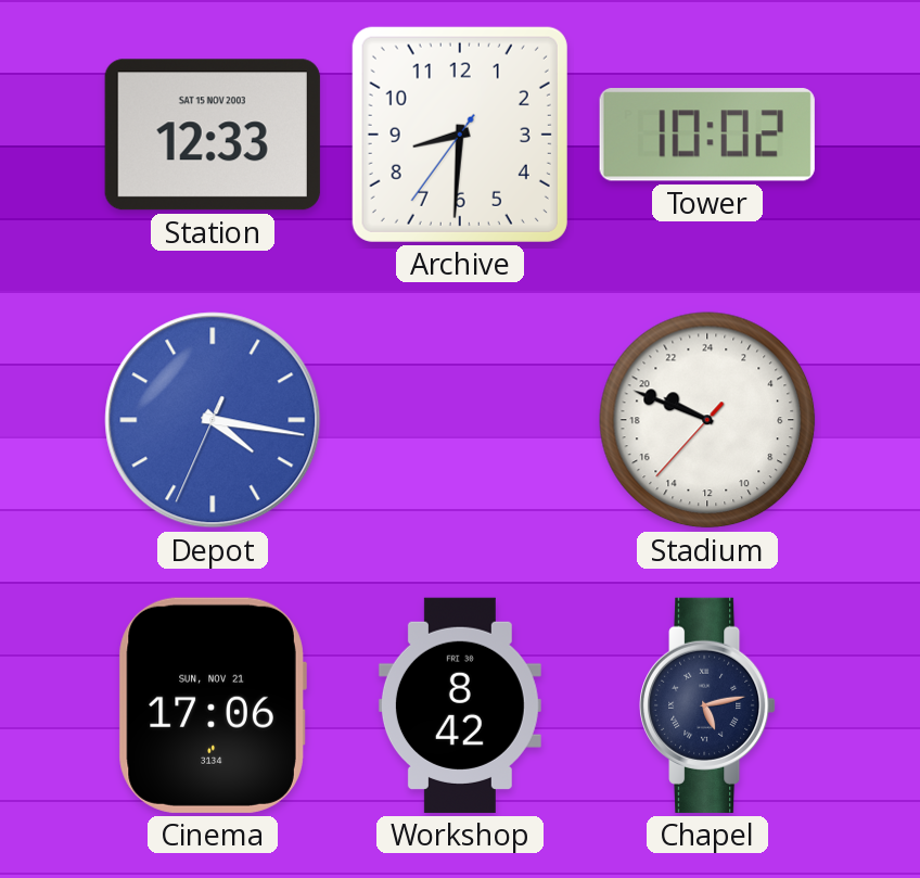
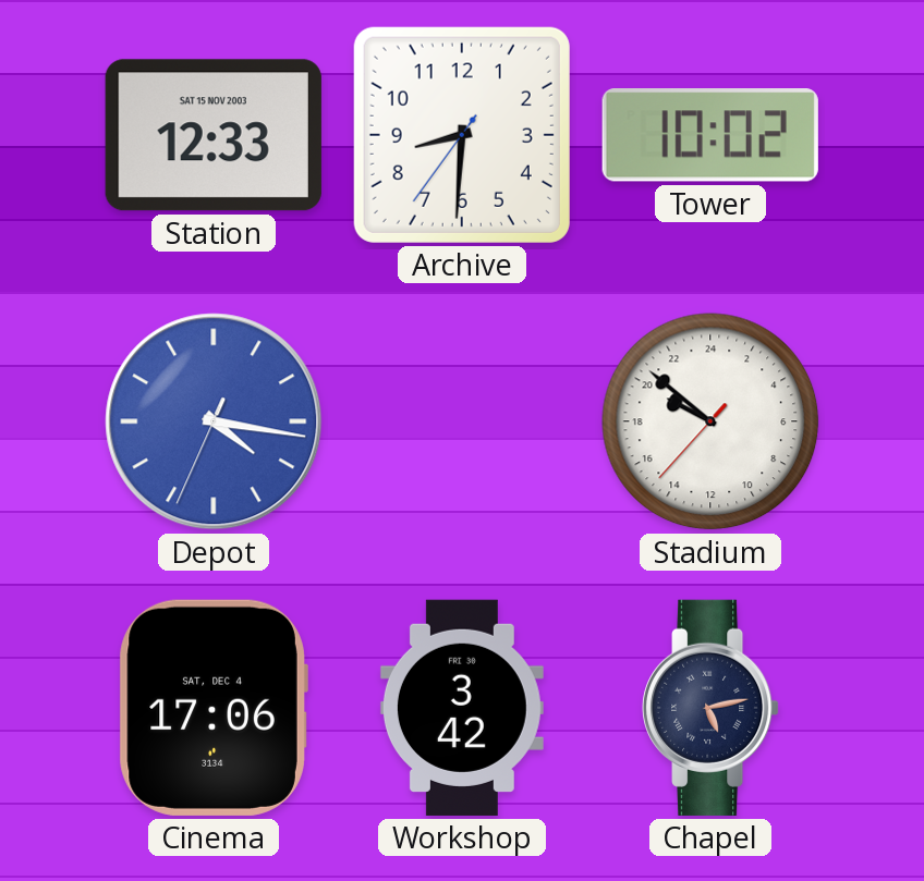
Stadium: 19:48 -> 19:51
Cinema date: SUN, NOV 21 -> SAT, DEC 4
Workshop: 8:42 -> 3:42
